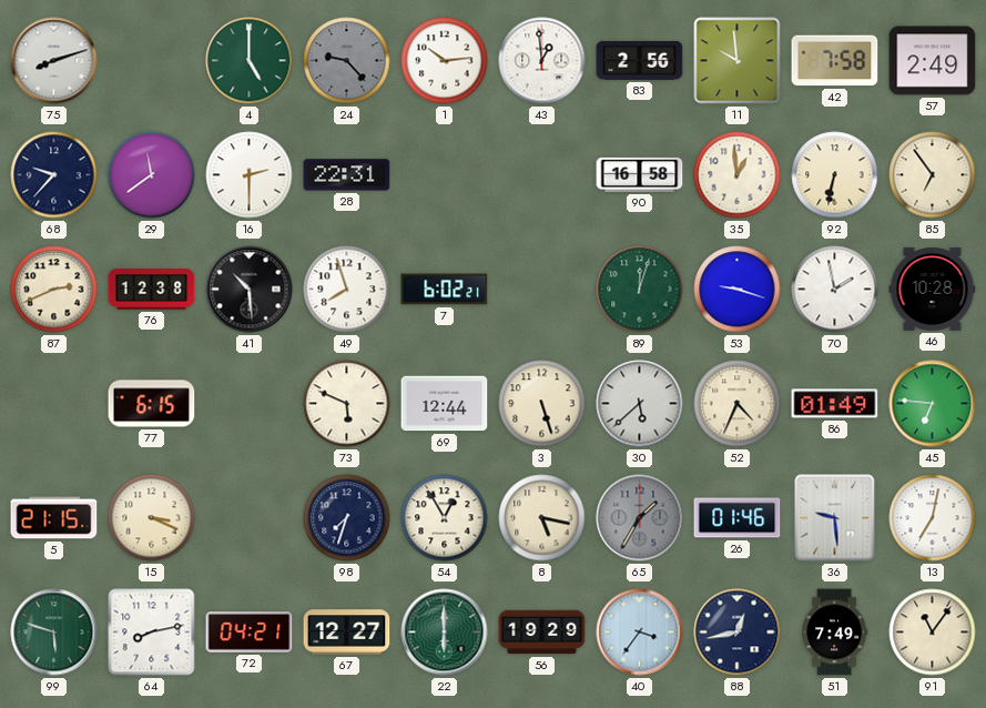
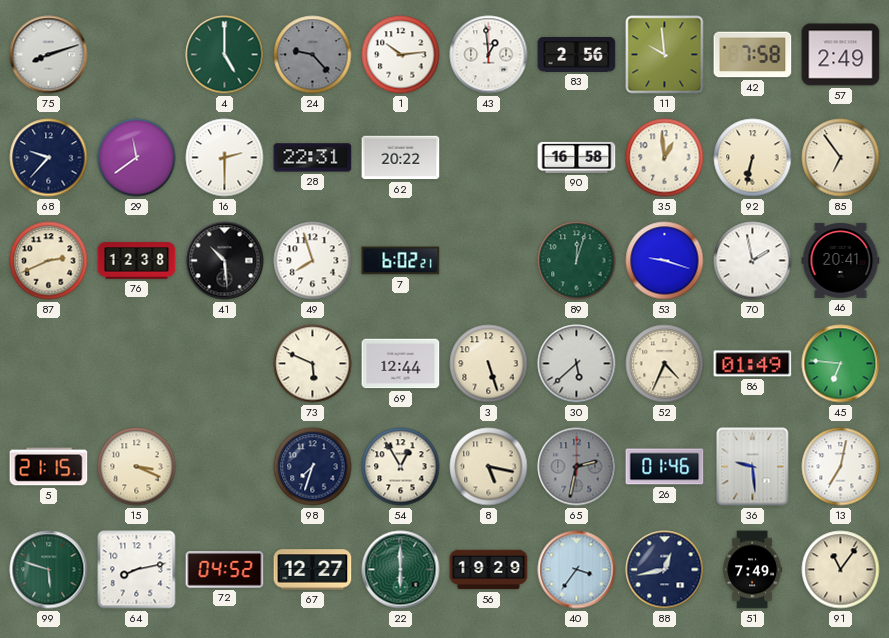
62: none -> 20:22
46: 10:28 -> 20:41
77: 6:15 -> none
65: 1:35 -> 2:32
72: 04:21 -> 04:52
